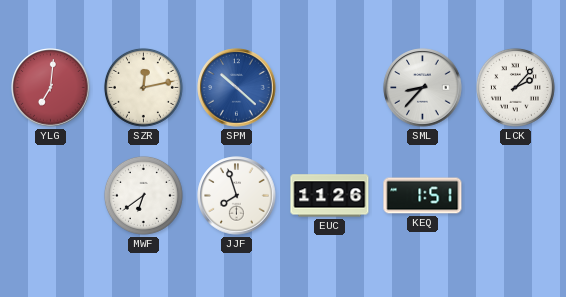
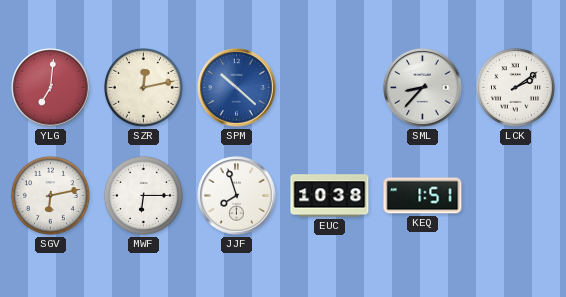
LCK: 2:07 -> 2:09
SGV: none -> 6:13
MWF: 6:39 -> 6:15
EUC: 11:26 -> 10:38
